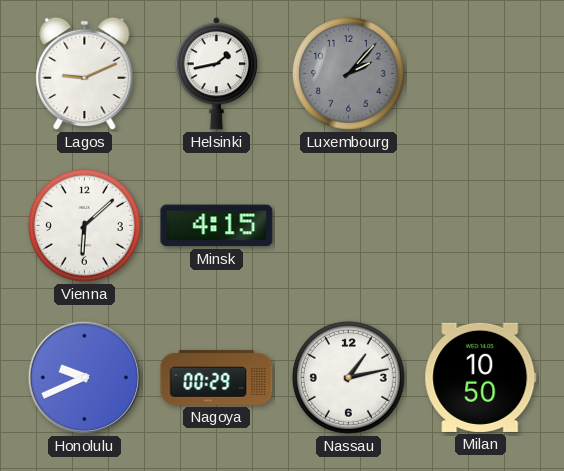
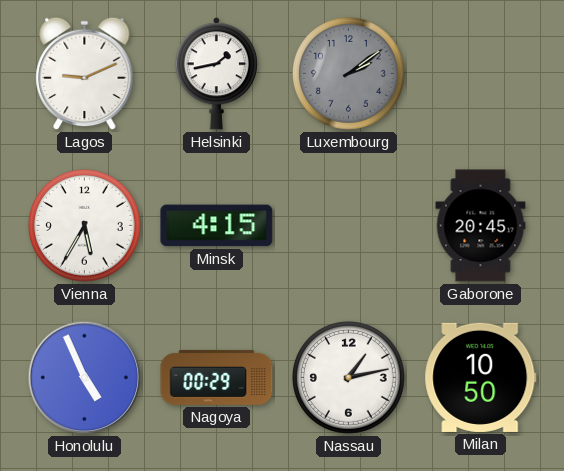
Luxembourg: 2:07 -> 2:09
Vienna: 6:08 -> 5:35
Gaborone: none -> 20:45
Honolulu: 9:41 -> 4:56
